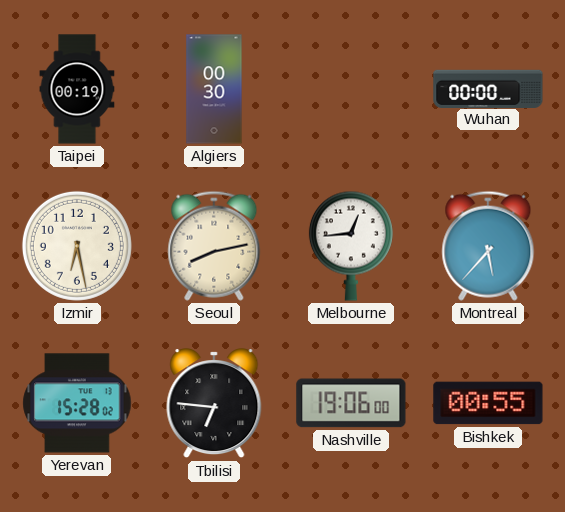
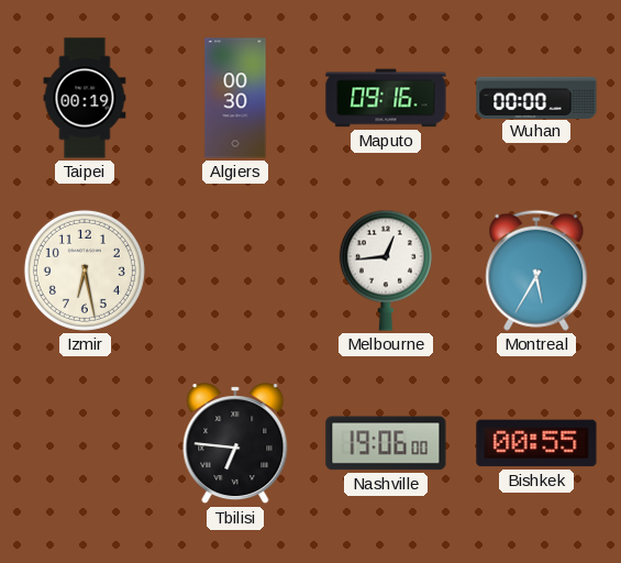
Maputo: none -> 09:16
Seoul: 8:13 -> none
Montreal: 5:37 -> 5:35
Yerevan: 15:28 -> none
